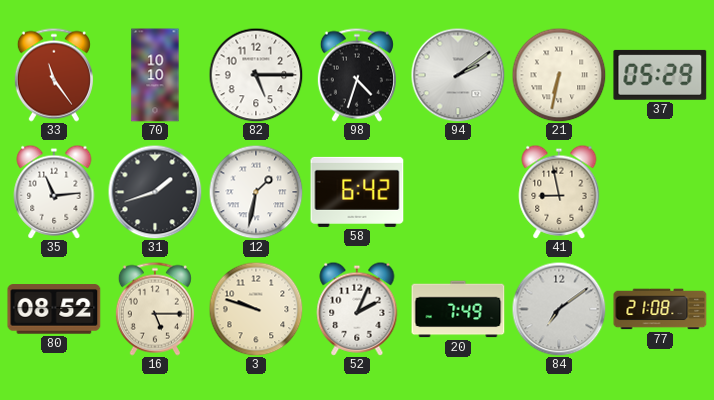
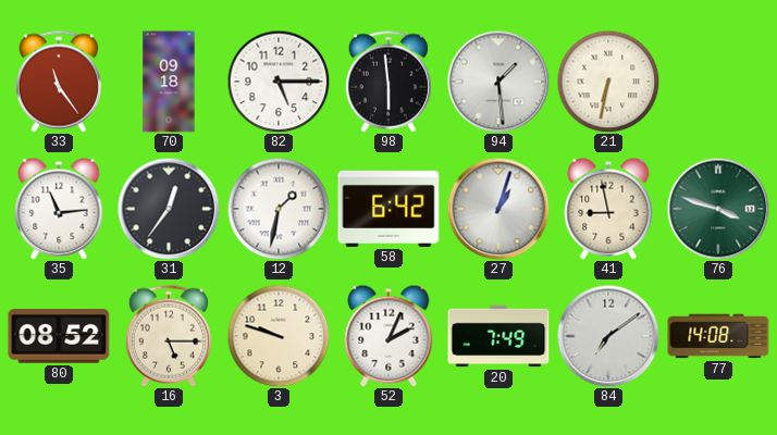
70: 10:10 -> 09:18
98: 4:33 -> 5:59
94: 2:09 -> 1:29
37: 05:29 -> none
31: 1:42 -> 12:36
27: none -> 1:03
76: none -> 3:48
77: 21:08 -> 14:08
